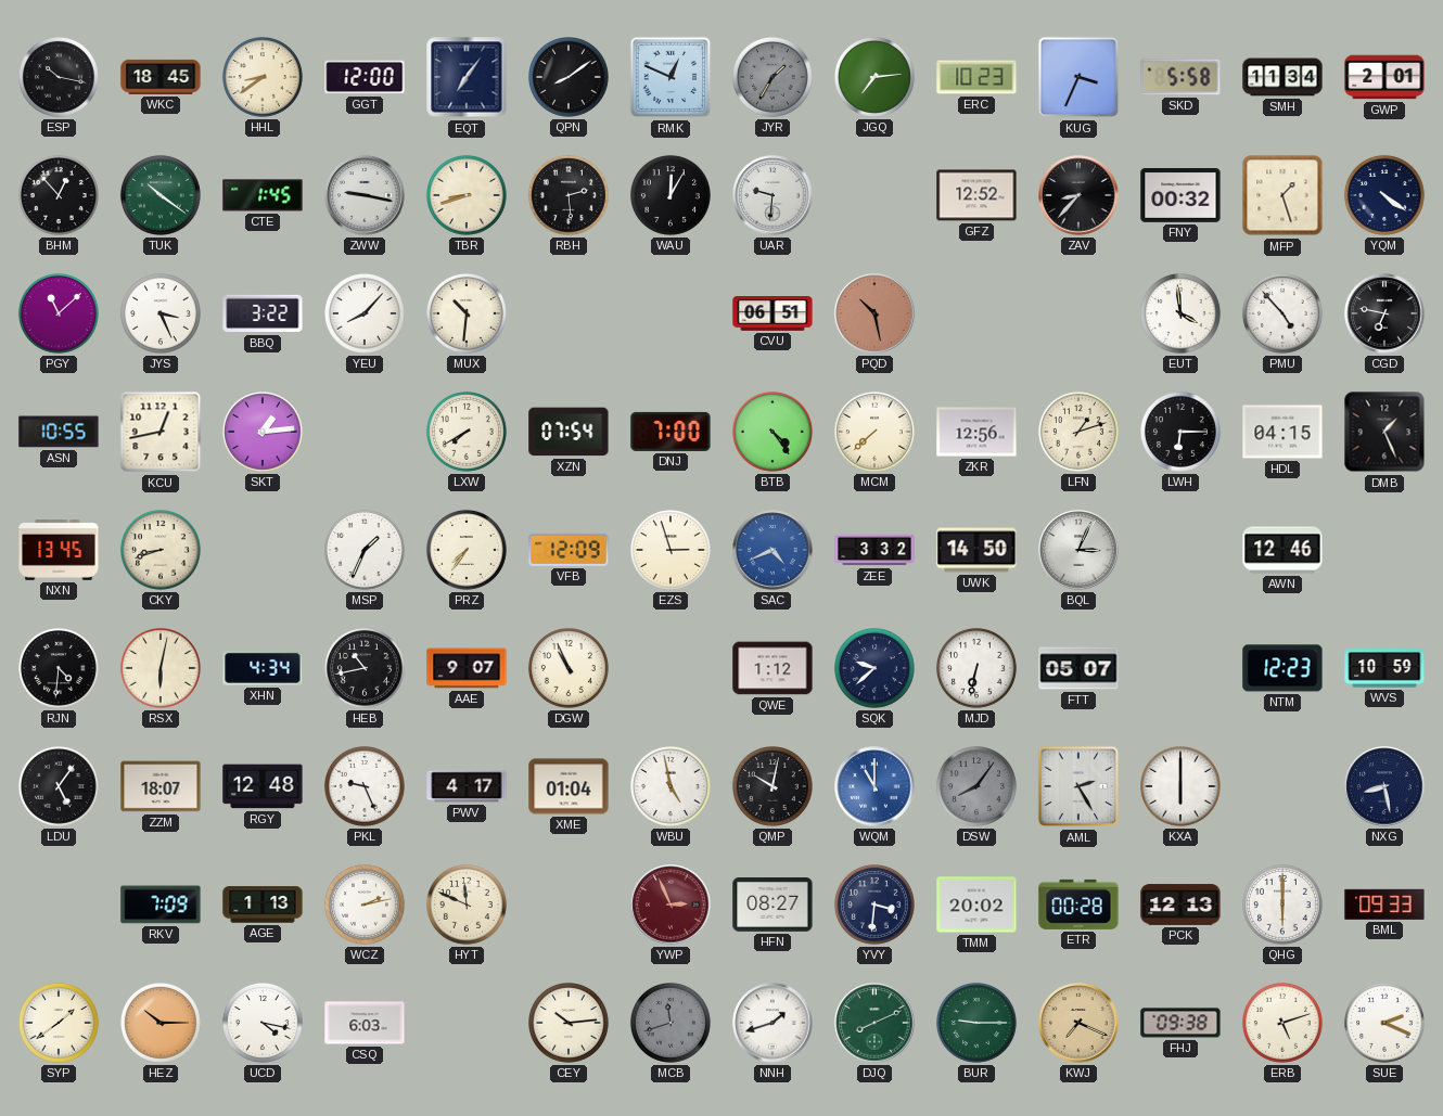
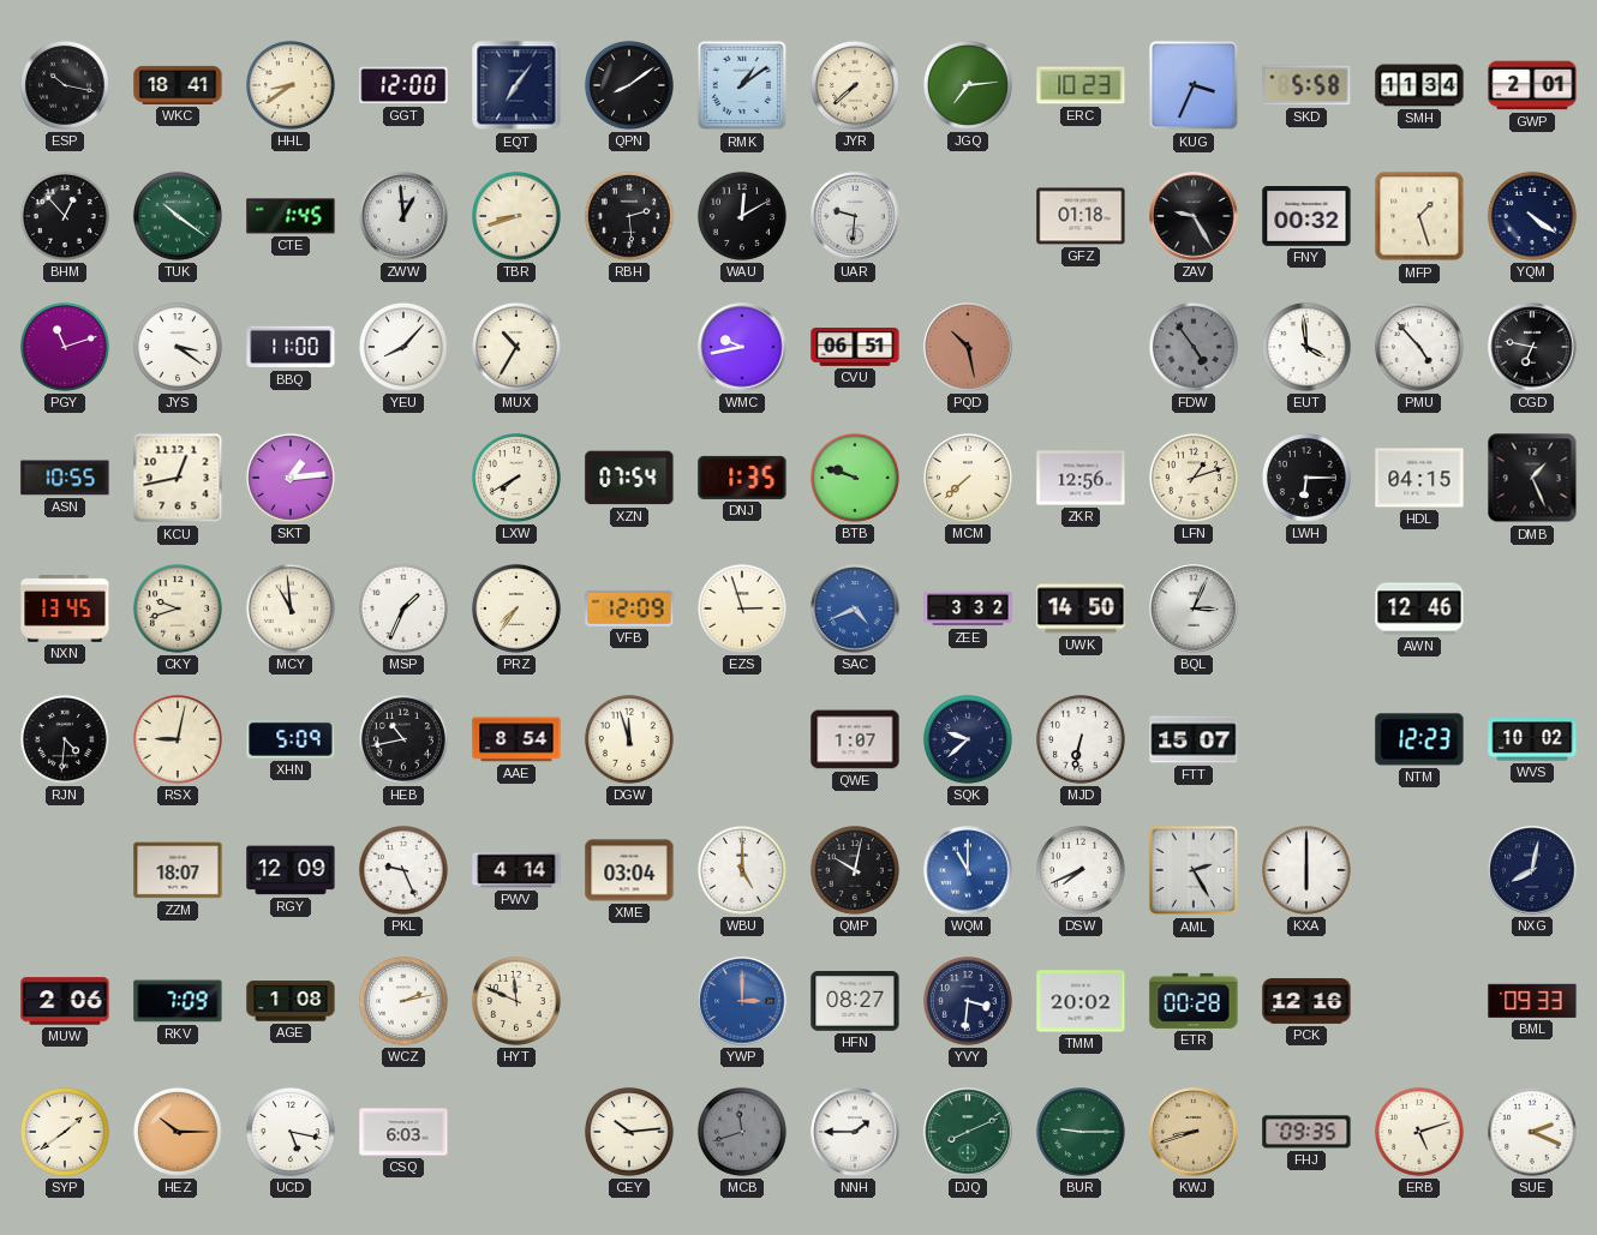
WKC: 18:45 -> 18:41
RMK: 12:49 -> 1:09
JYR: 1:35 -> 7:38
JYR dial: grey -> cream
ZWW: 9:17 -> 12:59
WAU: 12:05 -> 12:10
GFZ: 12:52 -> 01:18
ZAV: 8:37 -> 9:25
PGY: 11:08 -> 11:12
JYS: 3:26 -> 3:21
BBQ: 3:22 -> 11:00
MUX: 10:31 -> 10:35
WMC: none -> 9:43
FDW: none -> 4:54
DNJ: 7:00 -> 1:35
BTB: 4:24 -> 9:48
CKY: 8:42 -> 9:42
MCY: none -> 10:59
RSX: 6:02 -> 9:02
XHN: 4:34 -> 5:09
AAE: 9:07 -> 8:54
DGW: 10:56 -> 11:57
QWE: 1:12 -> 1:07
FTT: 05:07 -> 15:07
WVS: 10:59 -> 10:02
LDU: 5:06 -> none
RGY: 12:48 -> 12:09
PWV: 4:17 -> 4:14
XME: 01:04 -> 03:04
WBU: 4:58 -> 5:00
DSW: 8:06 -> 7:41
DSW dial: grey -> white
NXG: 8:28 -> 8:02
MUW: none -> 2:06
AGE: 1:13 -> 1:08
YWP: 2:56 -> 3:00
YWP dial: burgundy -> blue
PCK: 12:13 -> 12:16
QHG: 6:00 -> none
UCD: 4:17 -> 5:17
NNH: 1:42 -> 1:45
KWJ: 7:19 -> 8:42
FHJ: 09:38 -> 09:35
